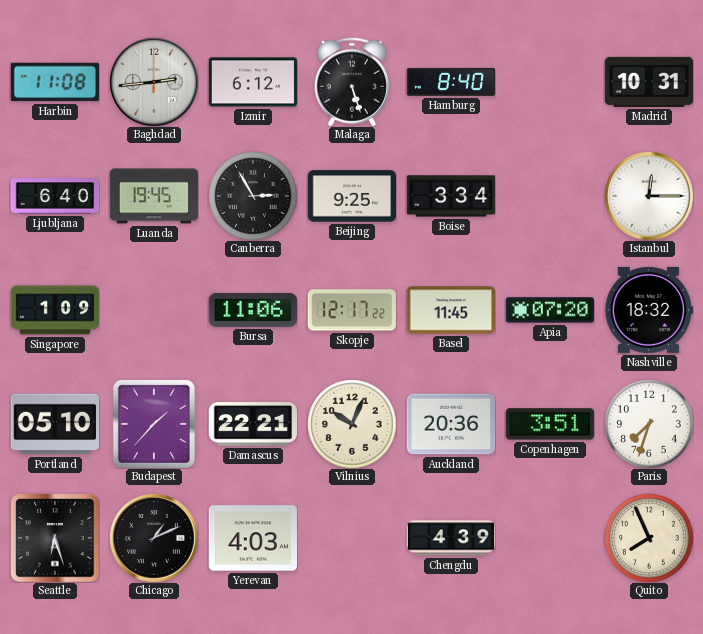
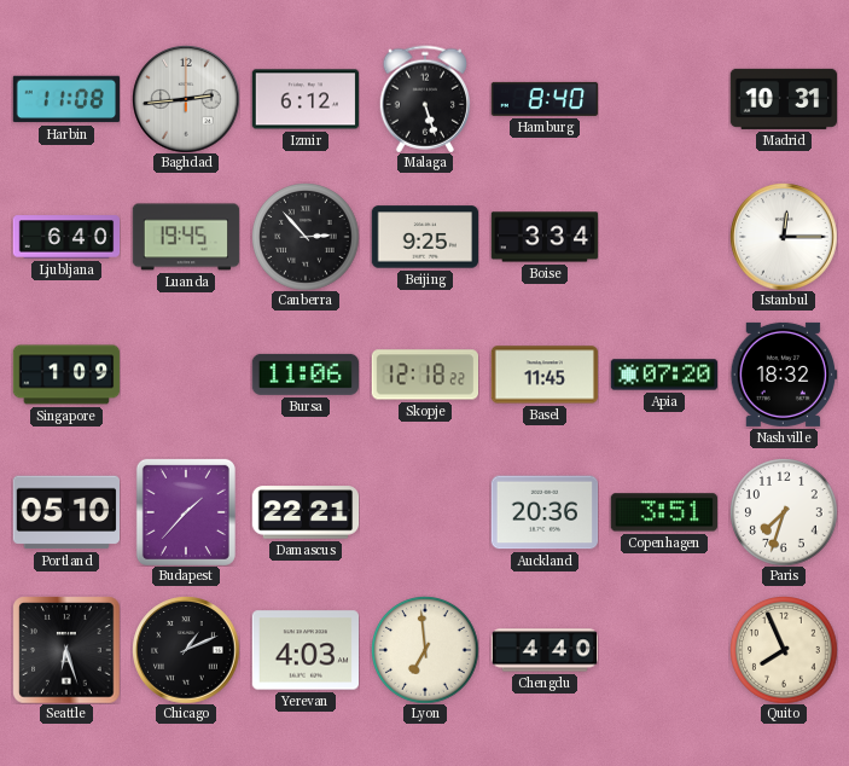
Canberra: 2:55 -> 2:53
Skopje: 12:17 -> 12:18
Vilnius: 10:04 -> none
Lyon: none -> 6:59
Chengdu: 4:39 -> 4:40
